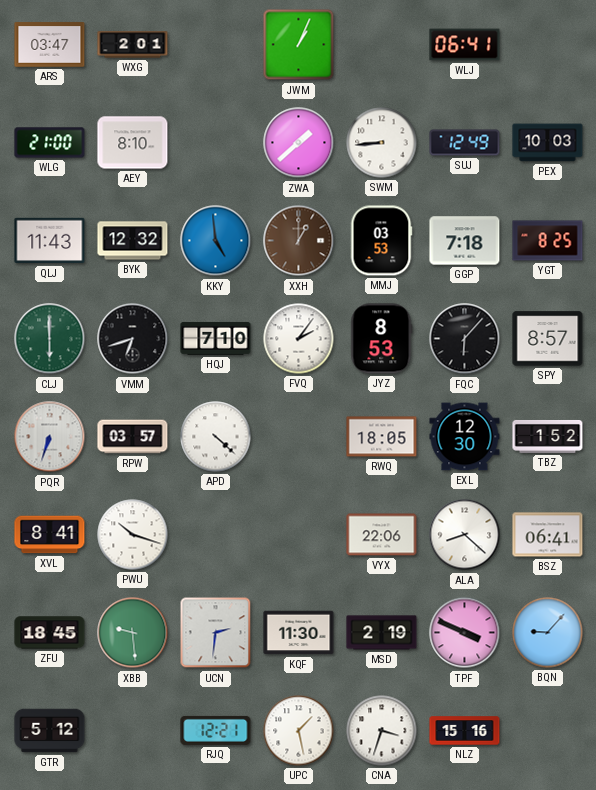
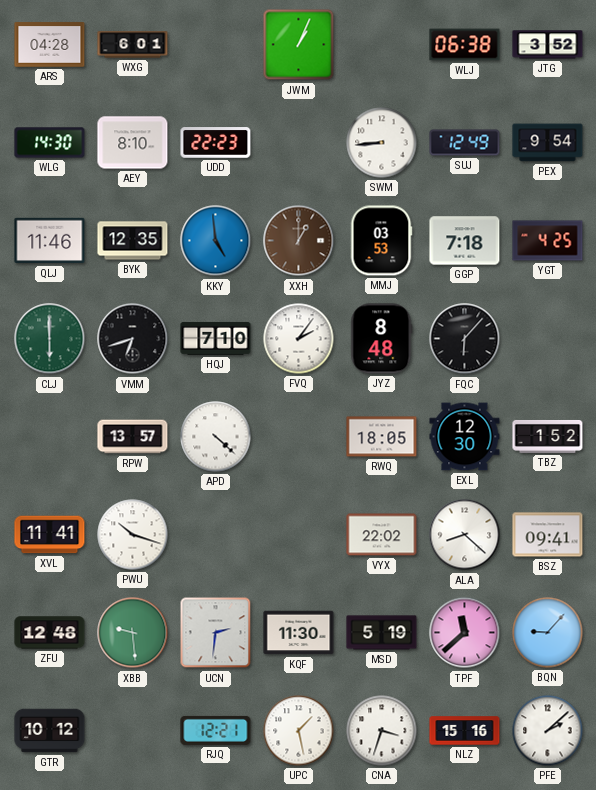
ARS: 03:47 -> 04:28
WXG: 2:01 -> 6:01
WLJ: 06:41 -> 06:38
JTG: none -> 3:52
WLG: 21:00 -> 14:30
UDD: none -> 22:23
ZWA: 1:38 -> none
PEX: 10:03 -> 9:54
QLJ: 11:43 -> 11:46
BYK: 12:32 -> 12:35
YGT: 8:25 -> 4:25
JYZ: 8:53 -> 8:48
SPY: 8:57 -> none
PQR: 6:33 -> none
RPW: 03:57 -> 13:57
XVL: 8:41 -> 11:41
VYX: 22:06 -> 22:02
BSZ: 06:41 -> 09:41
ZFU: 18:45 -> 12:48
MSD: 2:19 -> 5:19
TPF: 3:49 -> 11:38
GTR: 5:12 -> 10:12
PFE: none -> 2:08
